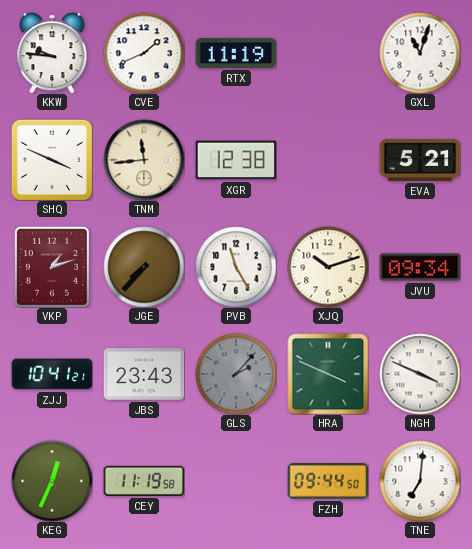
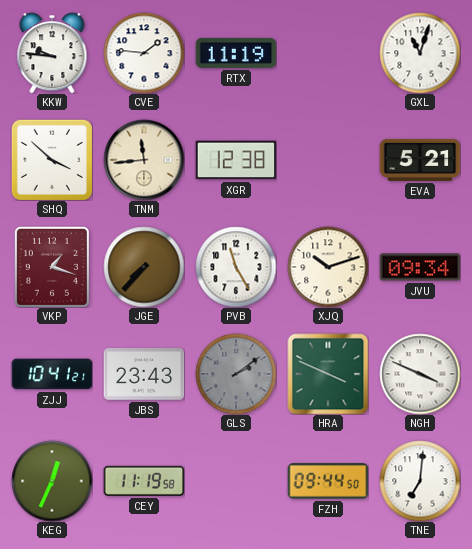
CVE: 1:41 -> 1:46
SHQ: 3:49 -> 3:52
VKP: 1:12 -> 1:18
GLS: 2:07 -> 2:09
